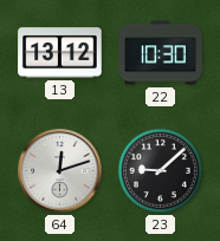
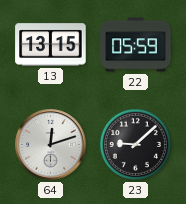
13: 13:12 -> 13:15
22: 10:30 -> 05:59
